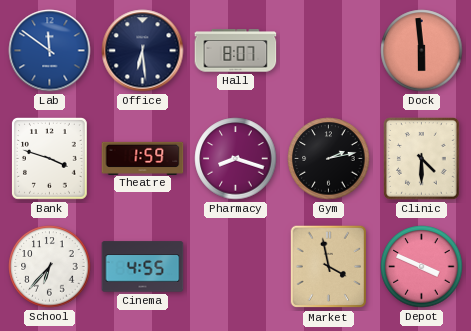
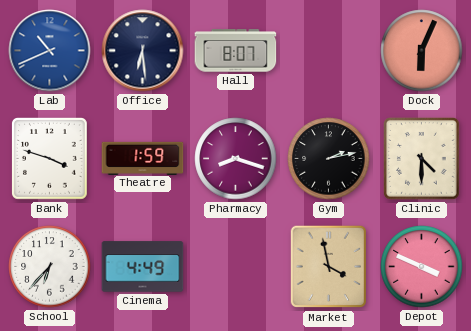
Lab: 11:51 -> 10:41
Dock: 5:59 -> 6:04
Cinema: 4:55 -> 4:49
